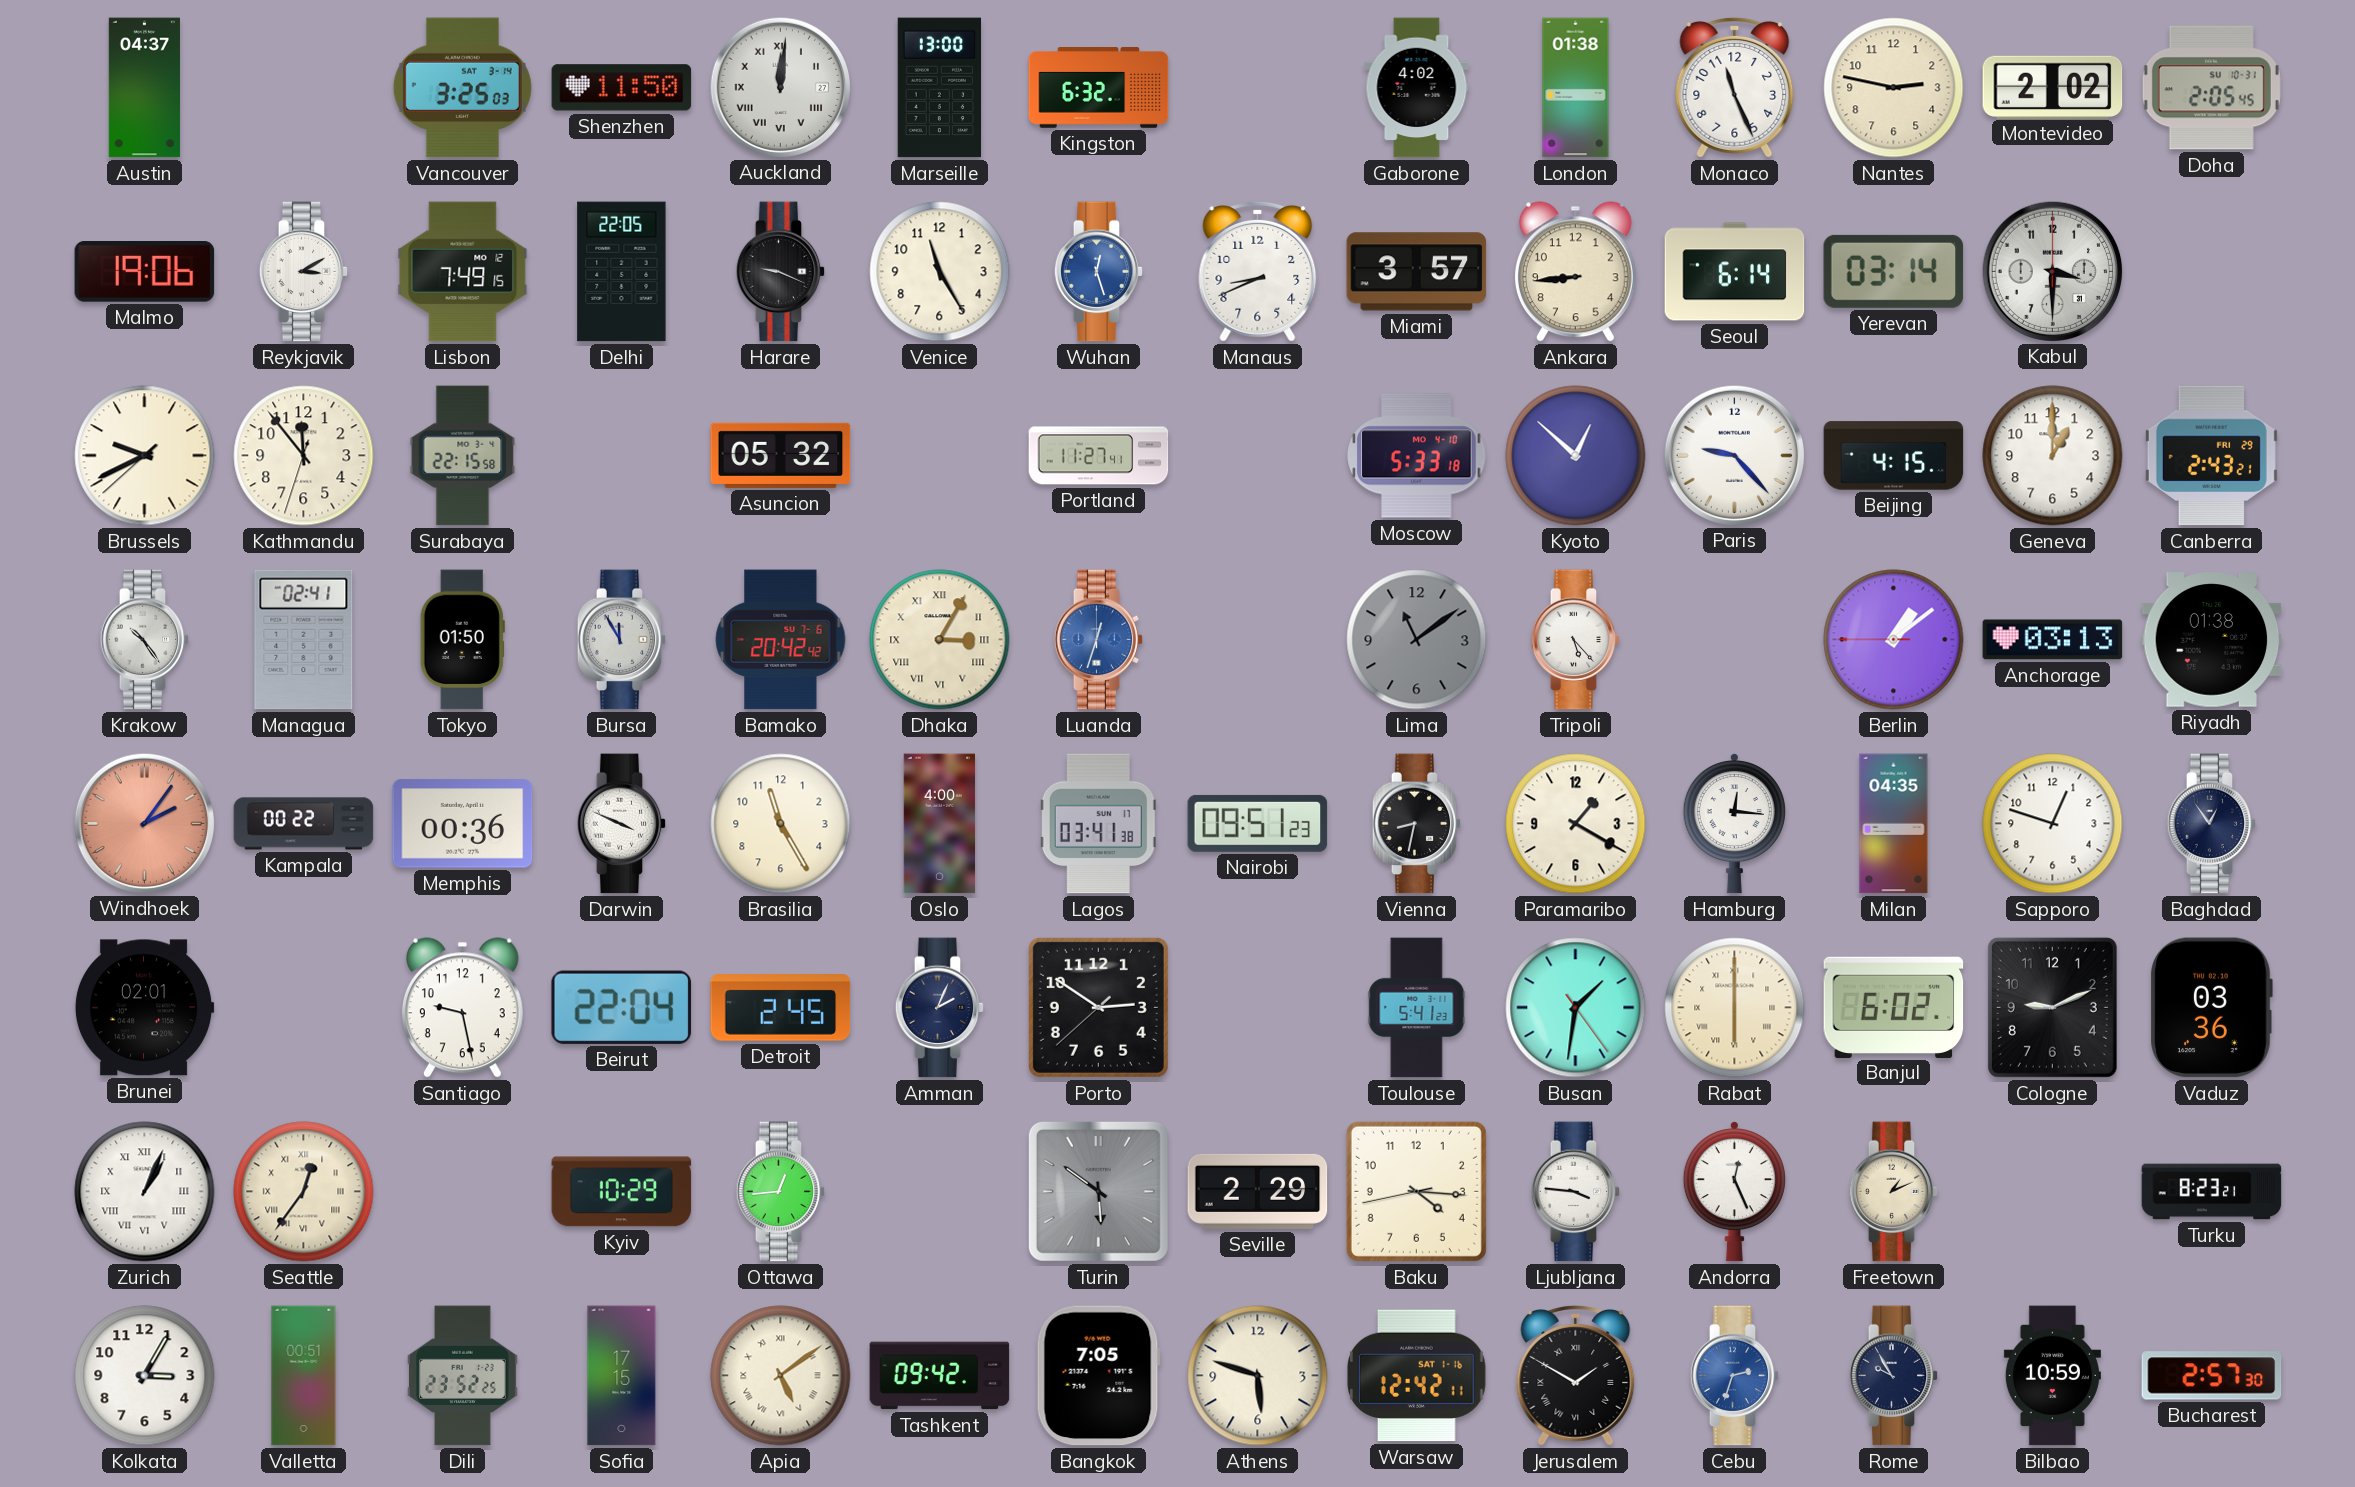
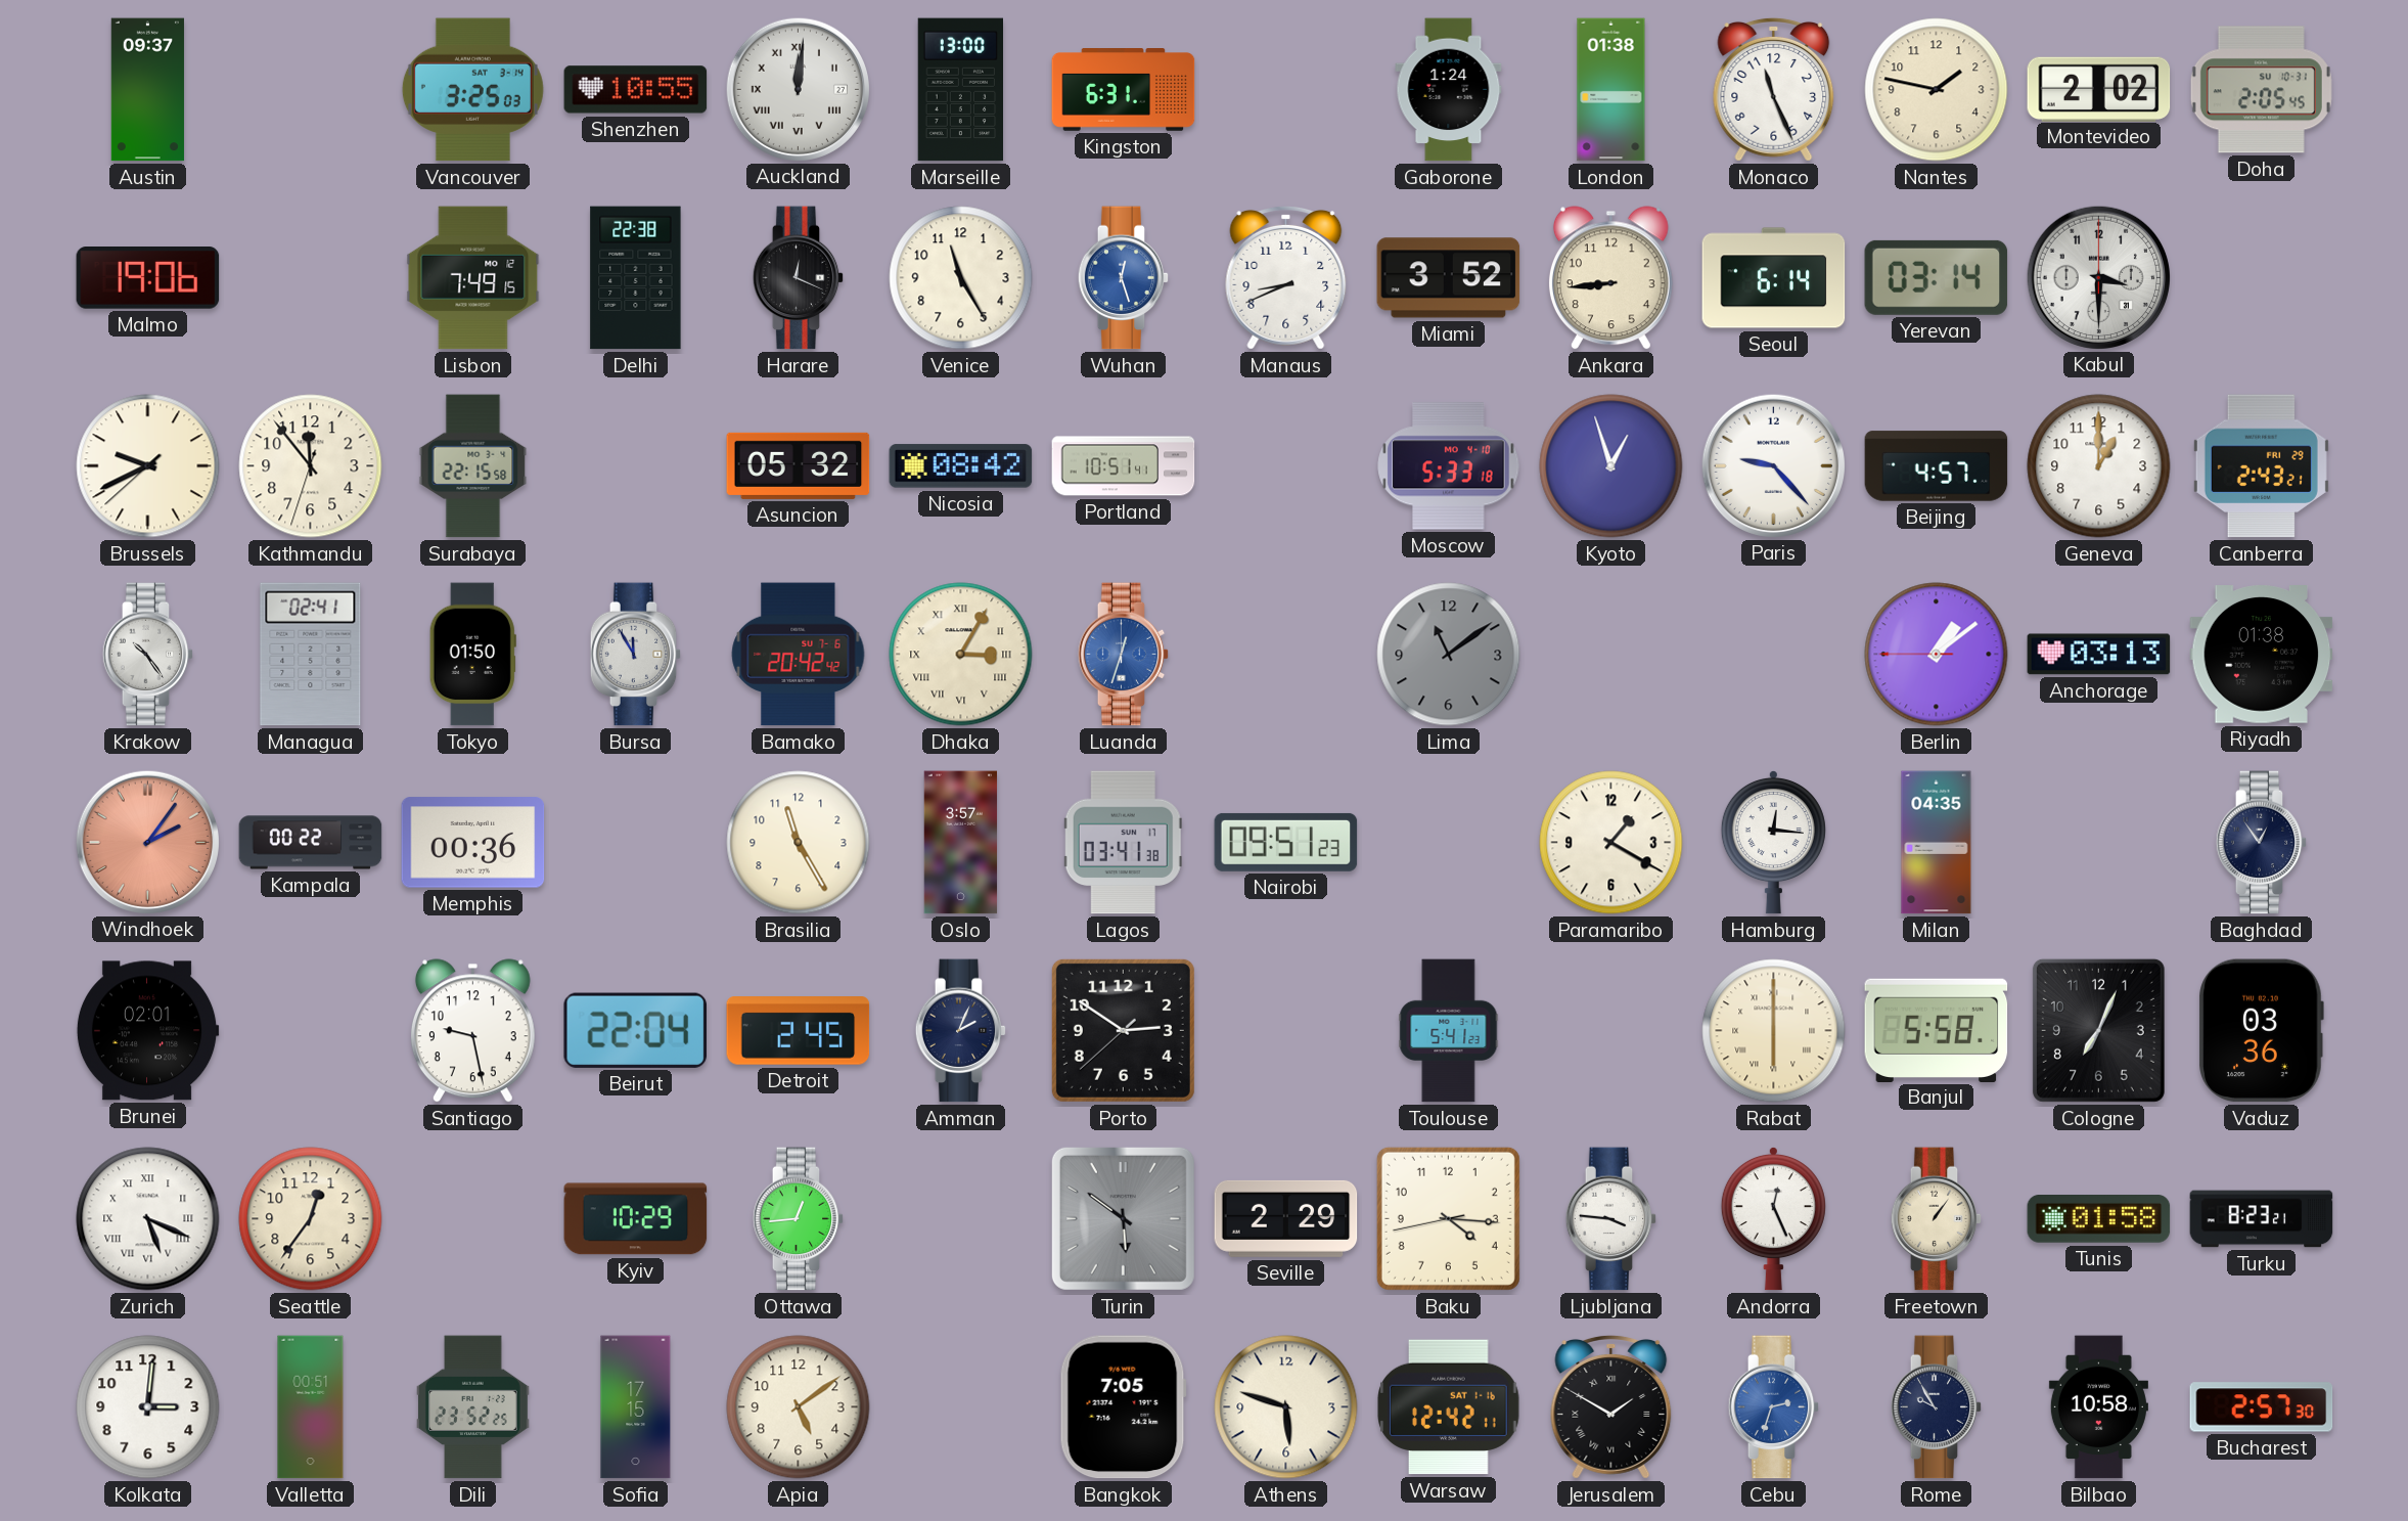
Austin: 04:37 -> 09:37
Shenzhen: 11:50 -> 10:55
Kingston: 6:32 -> 6:31
Gaborone: 4:02 -> 1:24
Nantes: 2:47 -> 1:47
Reykjavik: 3:10 -> none
Delhi: 22:05 -> 22:38
Harare: 9:19 -> 12:19
Miami: 3:57 -> 3:52
Nicosia: none -> 08:42
Portland: 11:27 -> 10:51
Kyoto: 12:52 -> 12:57
Beijing: 4:15 -> 4:57
Tripoli: 5:23 -> none
Darwin: 3:49 -> none
Oslo: 4:00 -> 3:57
Vienna: 8:32 -> none
Sapporo: 12:48 -> none
Busan: 1:31 -> none
Banjul: 6:02 -> 5:58
Cologne: 9:11 -> 7:04
Zurich: 1:04 -> 5:19
Seattle numerals: Roman -> Arabic
Freetown: 1:11 -> 1:06
Tunis: none -> 01:58
Kolkata: 3:05 -> 3:01
Apia numerals: Roman -> Arabic
Tashkent: 09:42 -> none
Bilbao: 10:59 -> 10:58
